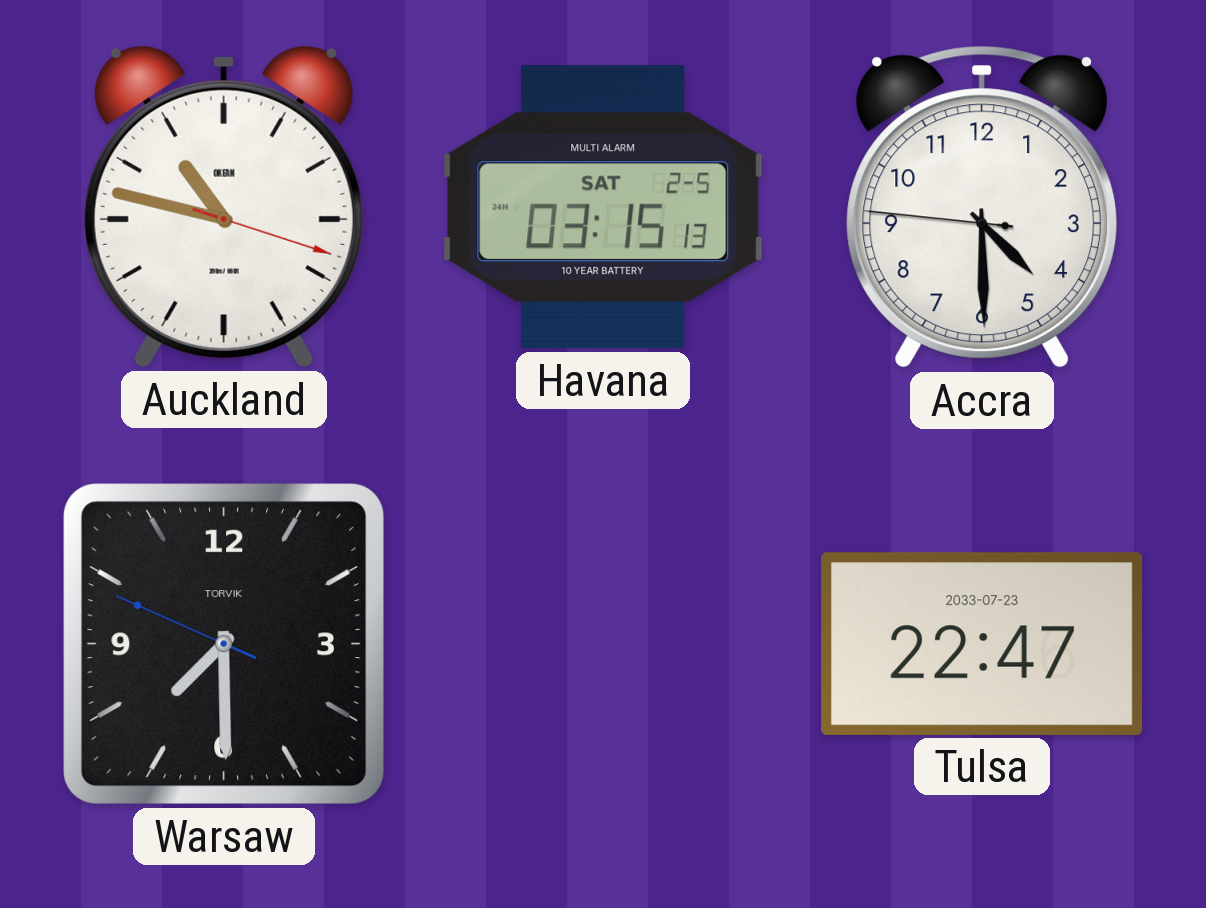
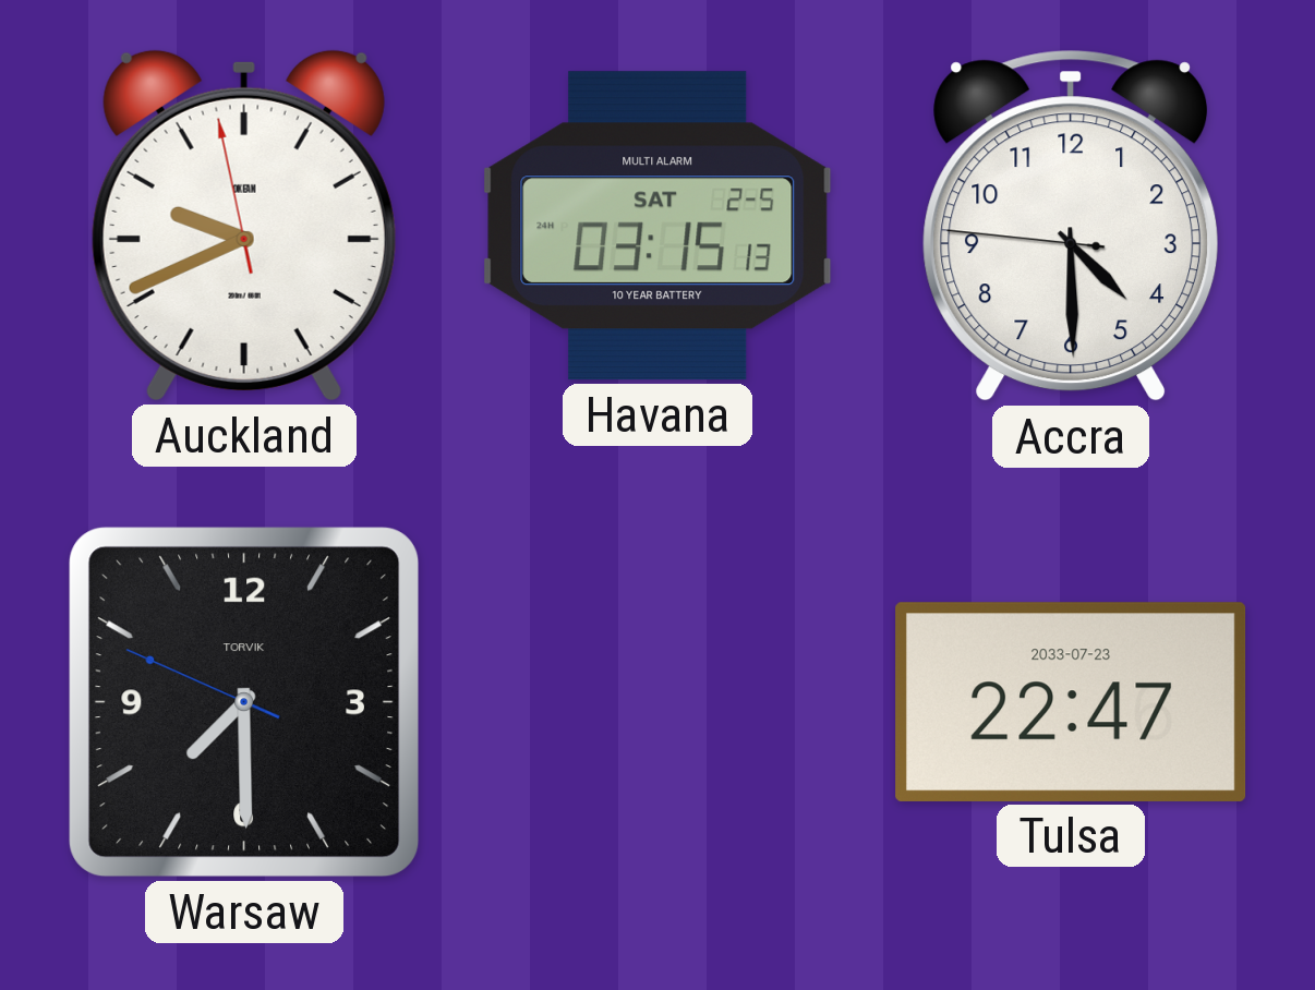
Auckland: 10:47 -> 9:40
